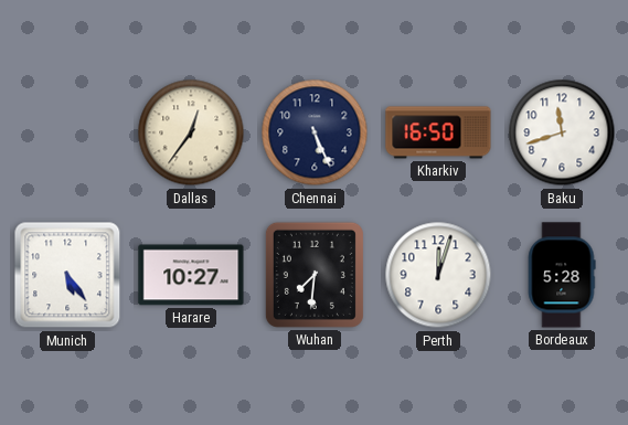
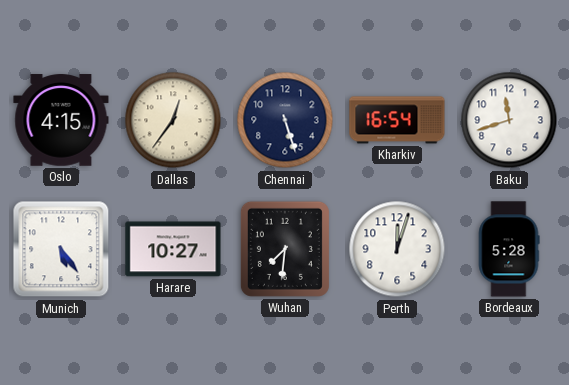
Oslo: none -> 4:15
Chennai: 5:26 -> 5:27
Kharkiv: 16:50 -> 16:54
